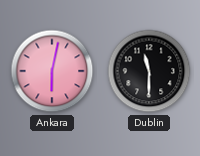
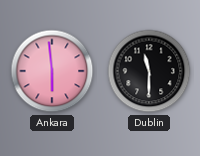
Ankara: 6:02 -> 5:59
